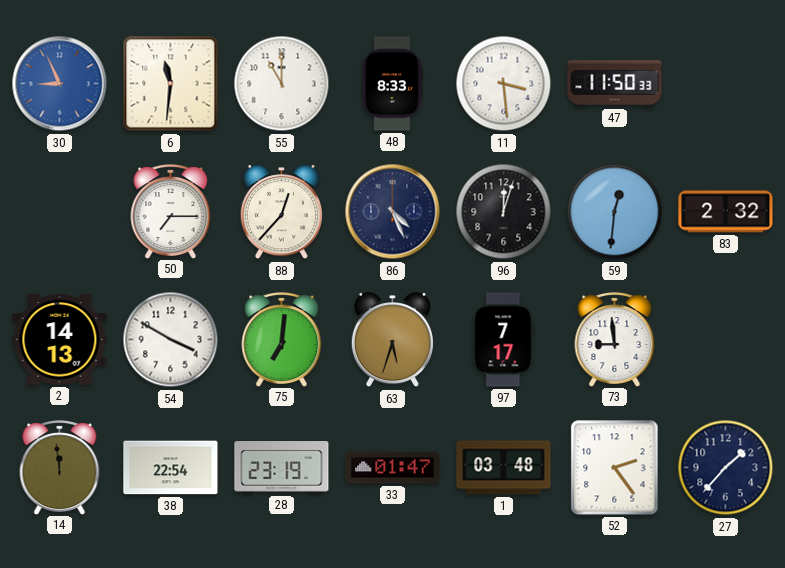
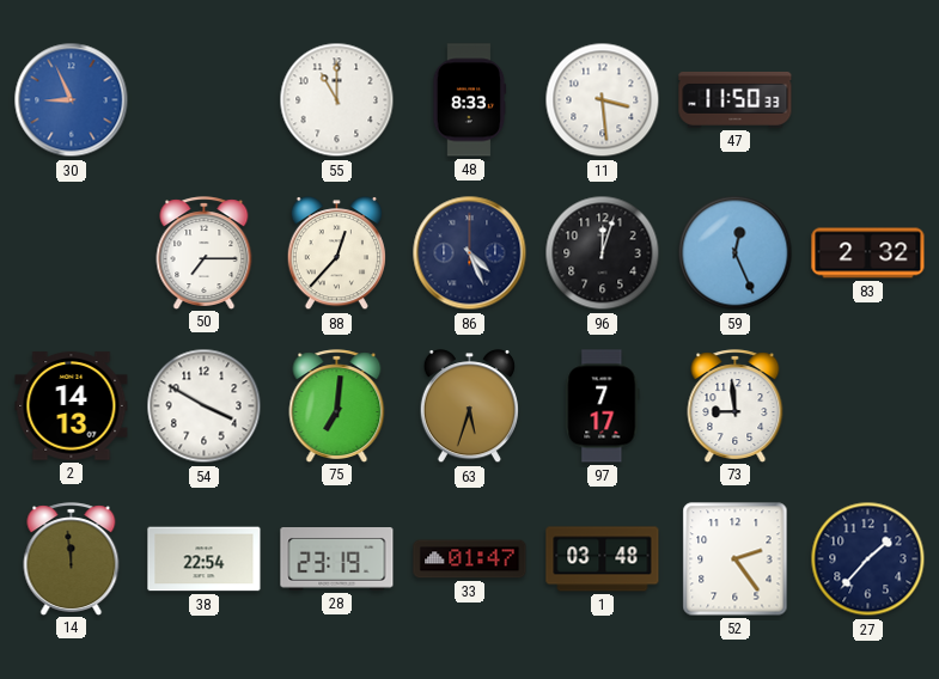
6: 11:31 -> none
59: 12:31 -> 12:26
